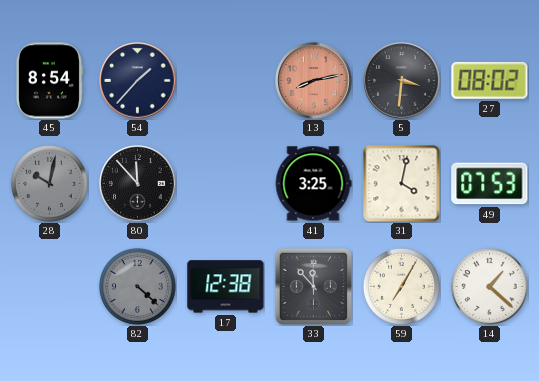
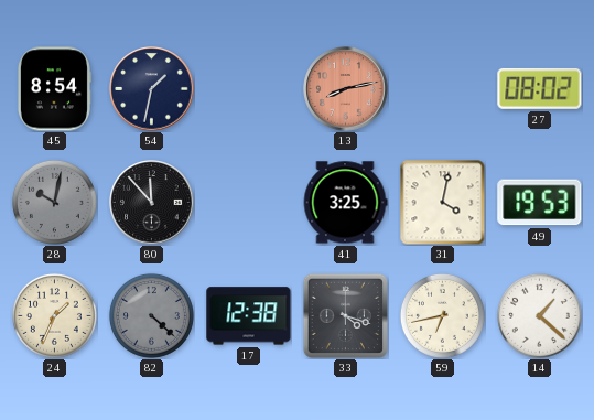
54: 1:37 -> 1:32
5: 3:31 -> none
49: 07:53 -> 19:53
24: none -> 1:34
33: 11:53 -> 4:18
59: 7:05 -> 6:43
